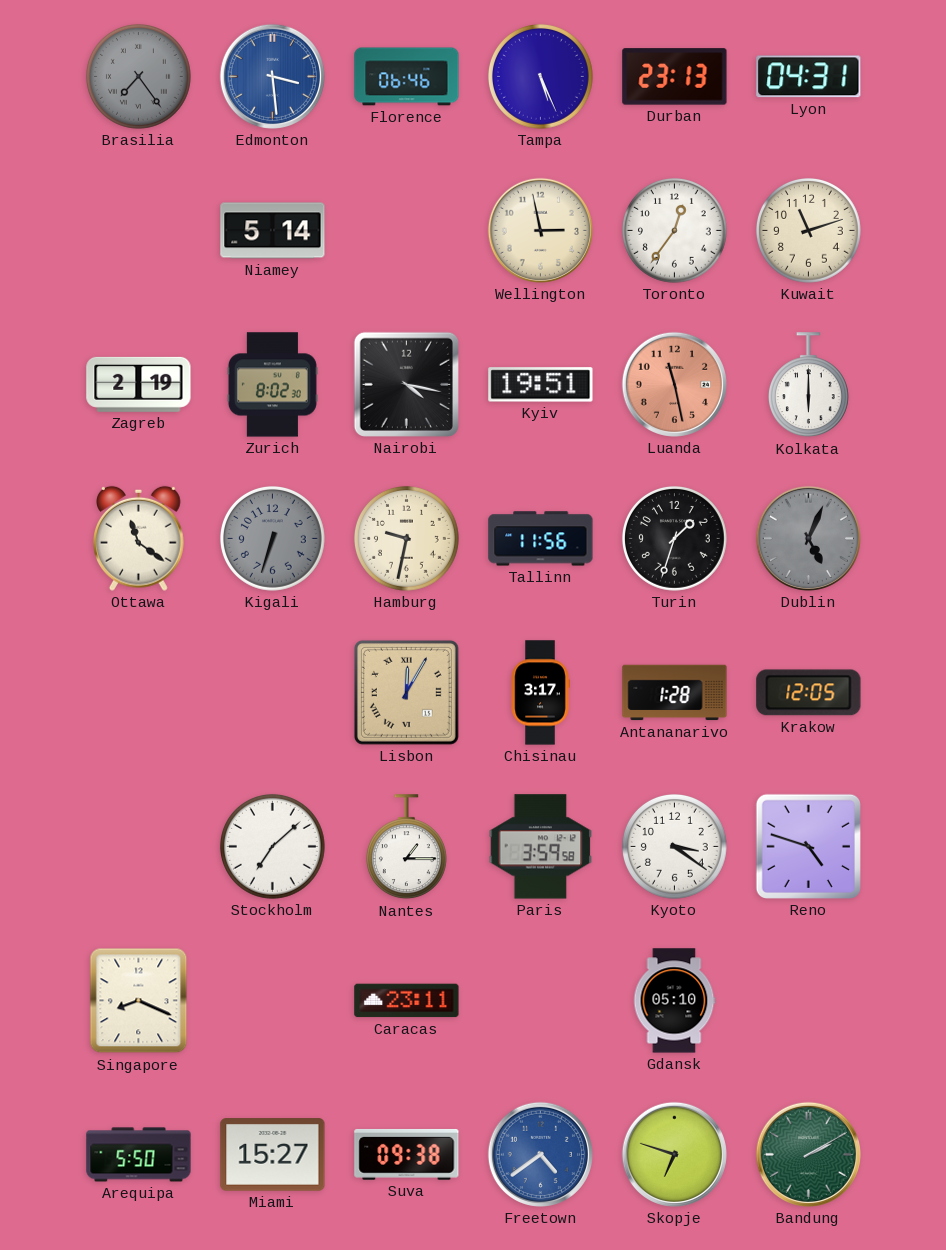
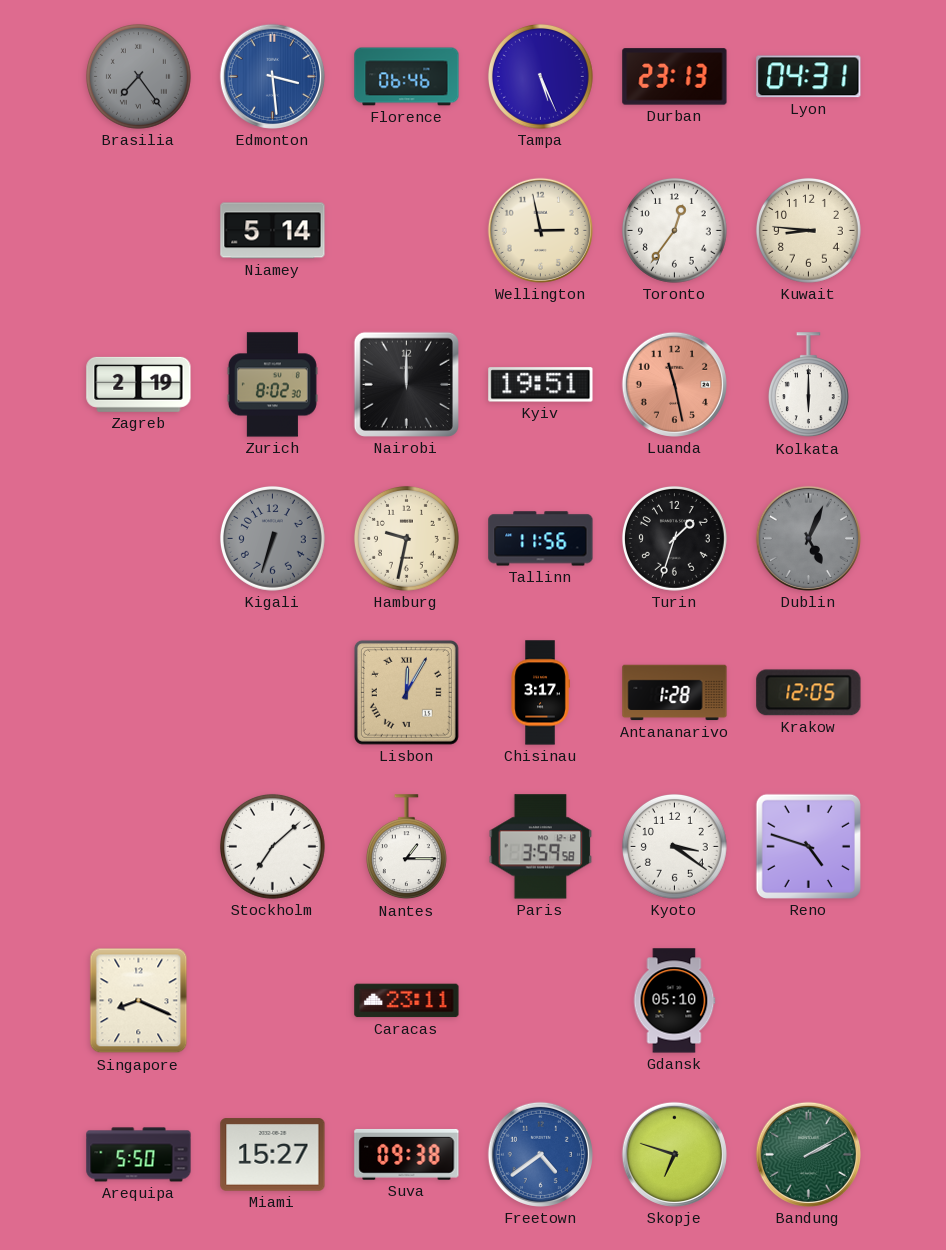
Kuwait: 11:12 -> 8:46
Nairobi: 4:17 -> 12:00
Ottawa: 11:21 -> none
